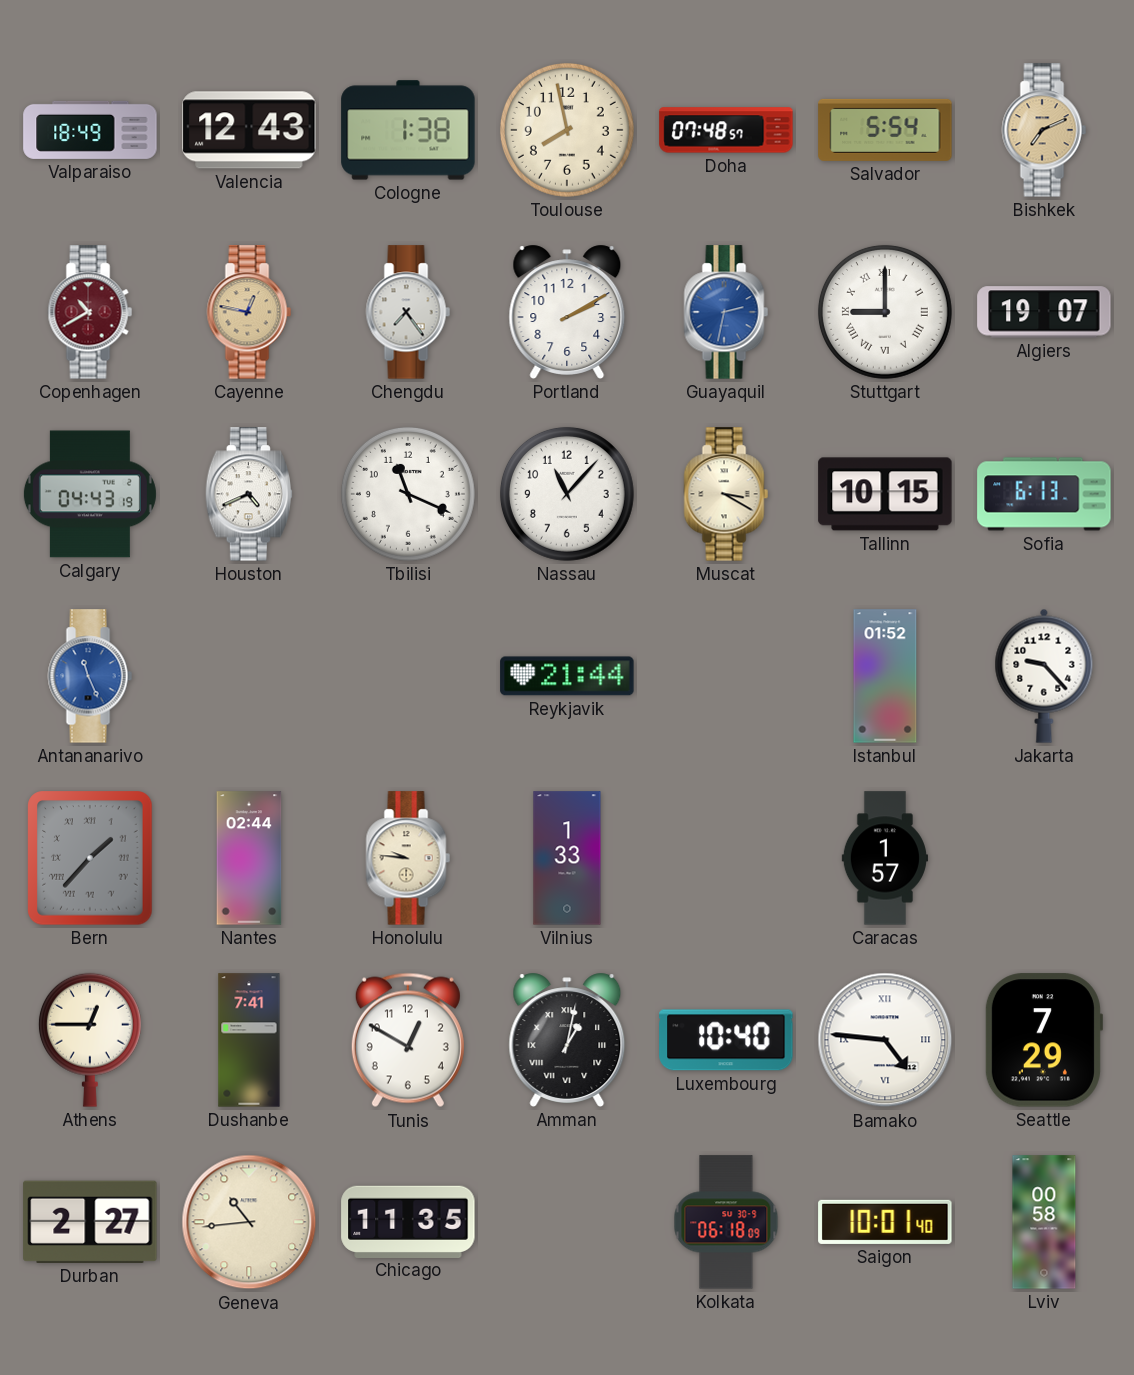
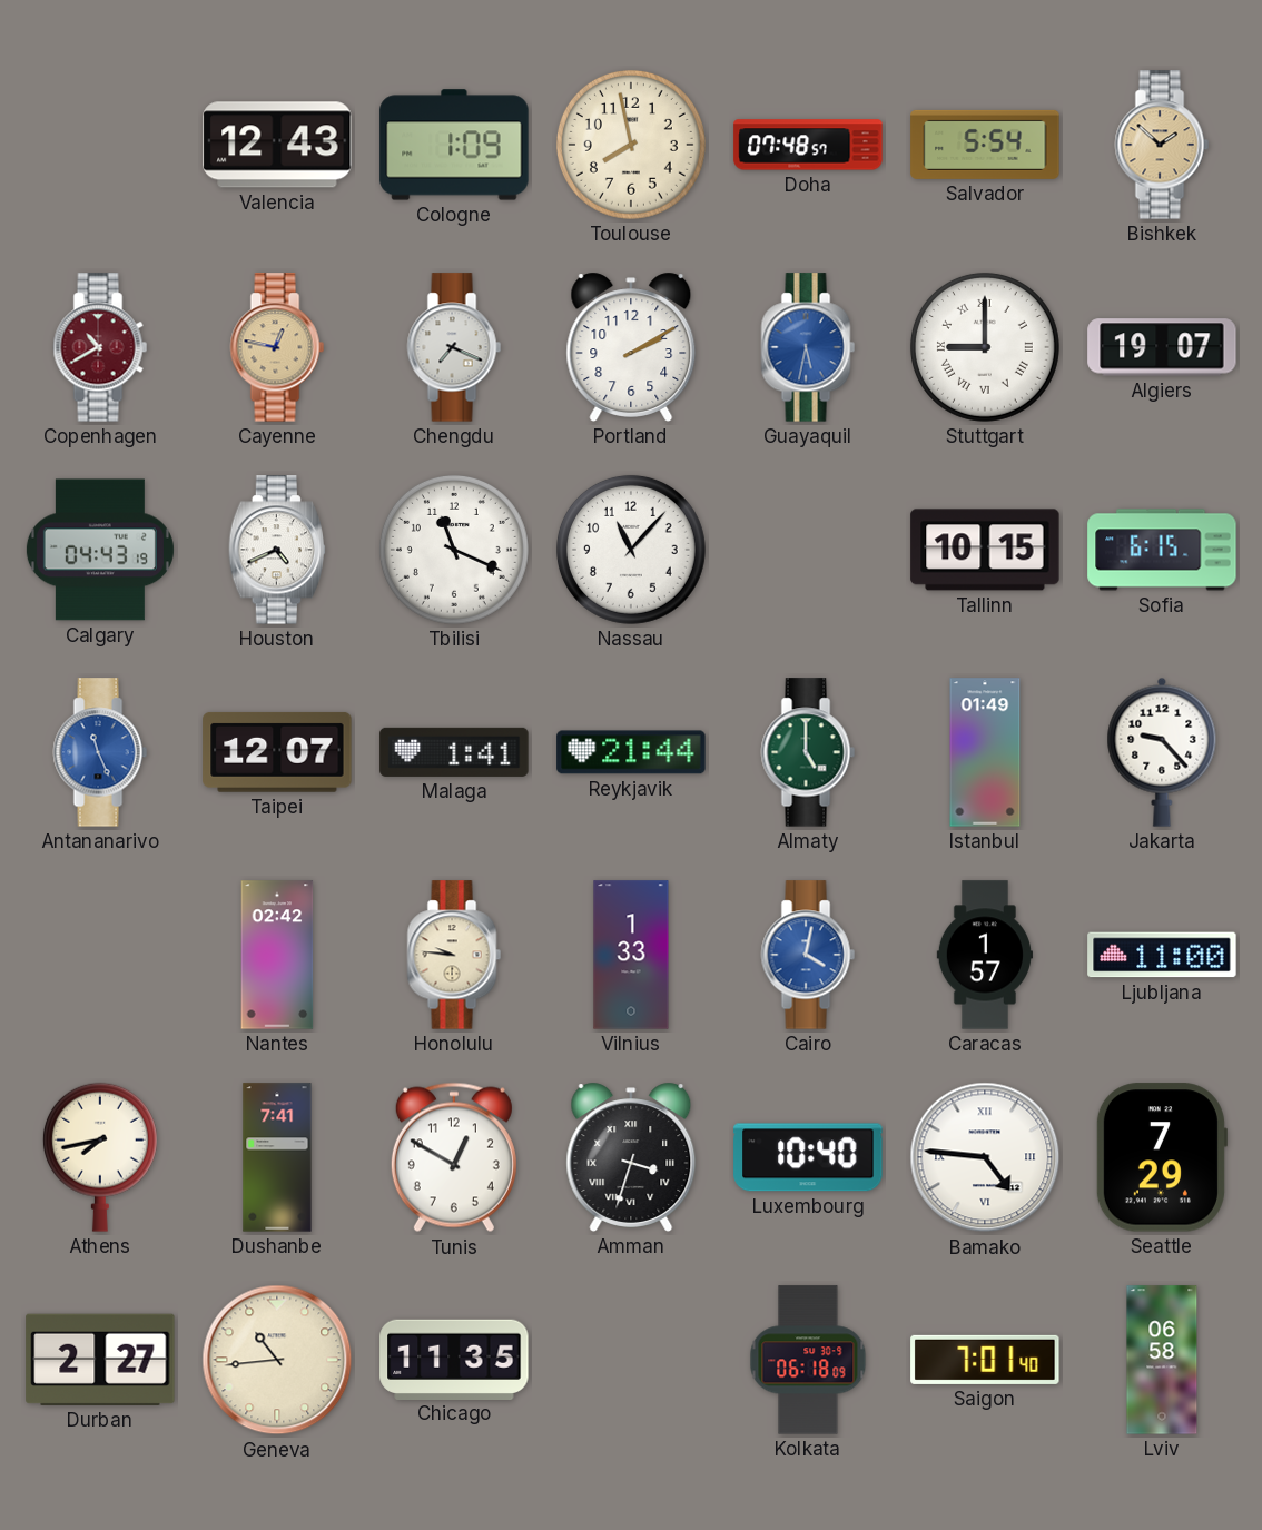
Valparaiso: 18:49 -> none
Cologne: 1:38 -> 1:09
Bishkek: 7:11 -> 1:52
Chengdu: 7:24 -> 7:19
Guayaquil: 2:32 -> 5:32
Muscat: 3:20 -> none
Sofia: 6:13 -> 6:15
Taipei: none -> 12:07
Malaga: none -> 1:41
Almaty: none -> 5:00
Istanbul: 01:52 -> 01:49
Bern: 1:37 -> none
Nantes: 02:44 -> 02:42
Cairo: none -> 4:02
Ljubljana: none -> 11:00
Athens: 12:45 -> 7:43
Amman: 1:02 -> 3:33
Saigon: 10:01 -> 7:01
Lviv: 00:58 -> 06:58
